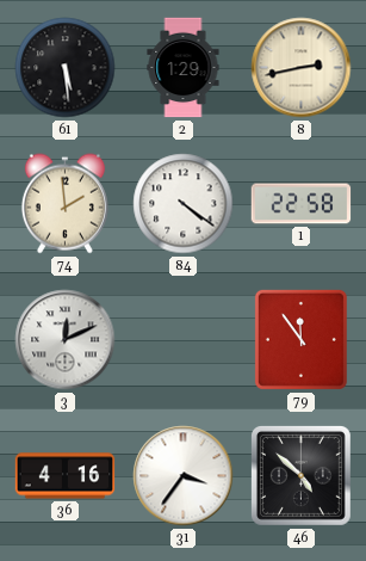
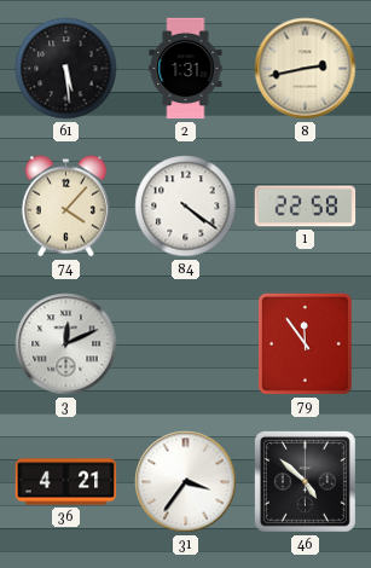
2: 1:29 -> 1:31
74: 1:59 -> 4:07
36: 4:16 -> 4:21
